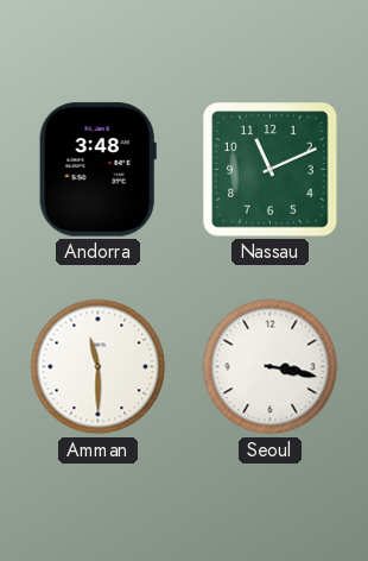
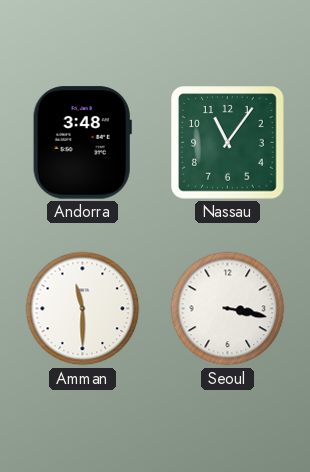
Nassau: 11:11 -> 11:06
